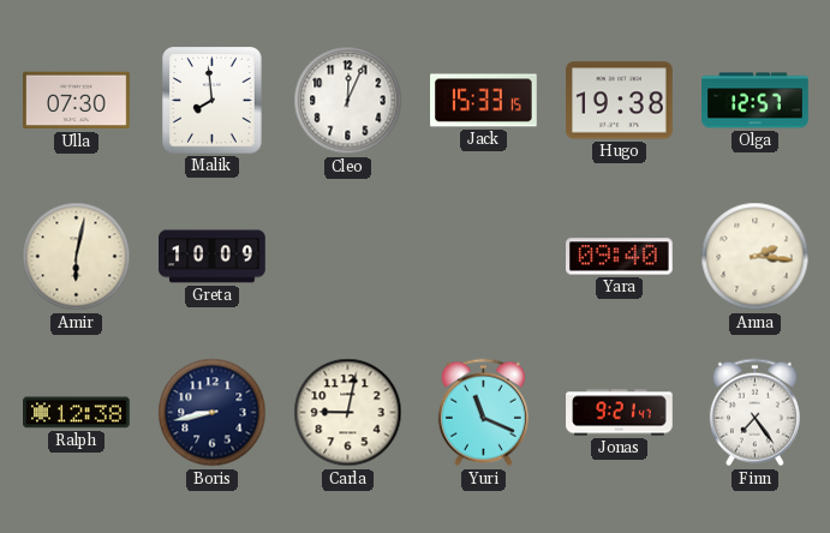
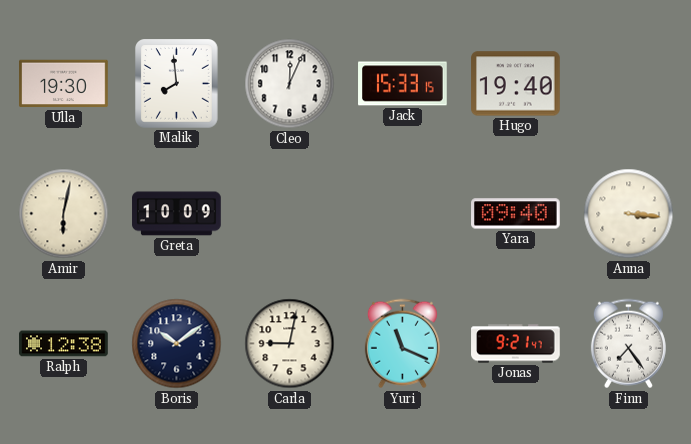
Ulla: 07:30 -> 19:30
Hugo: 19:38 -> 19:40
Olga: 12:57 -> none
Anna: 2:16 -> 3:16
Boris: 8:43 -> 10:09
